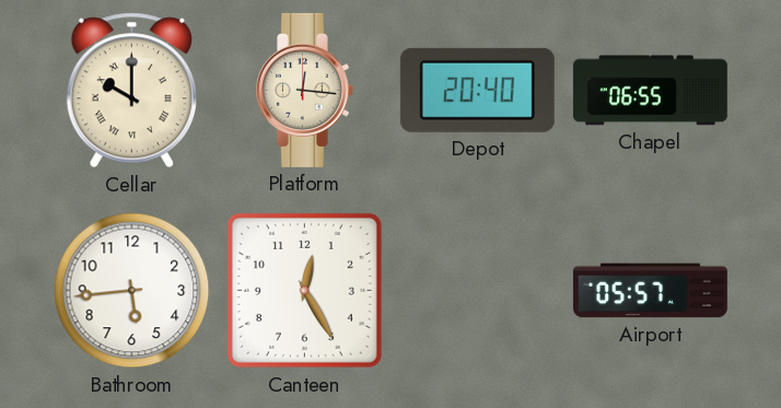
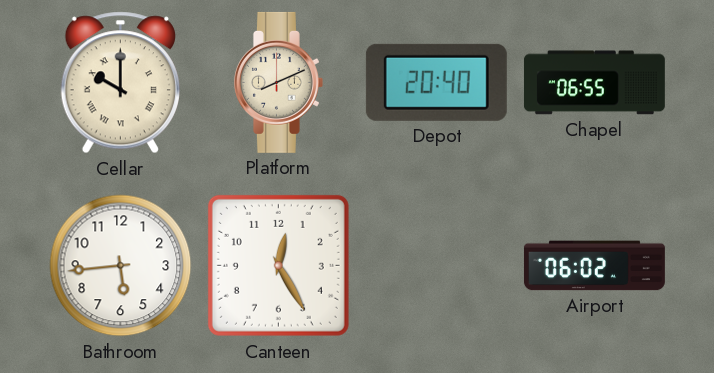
Platform: 12:16 -> 8:11
Airport: 05:57 -> 06:02
